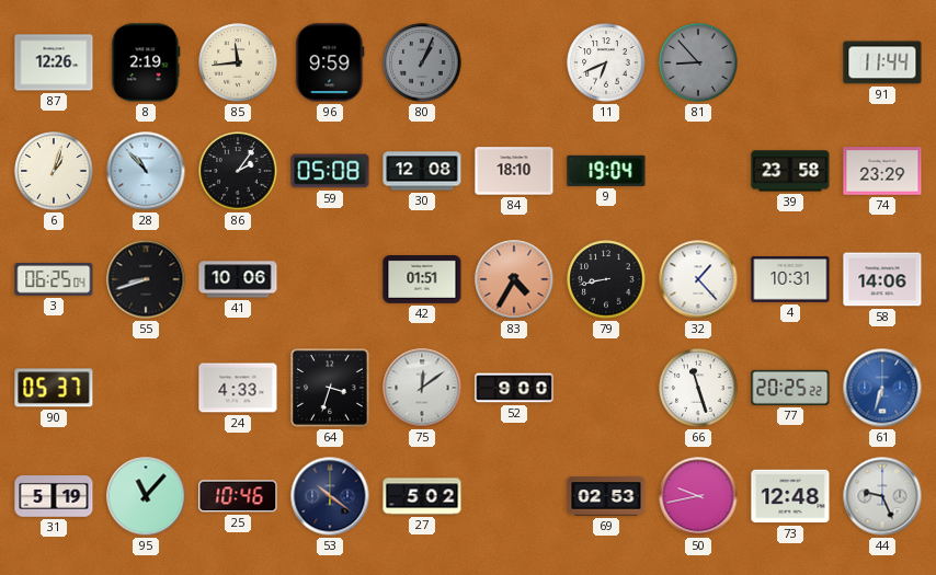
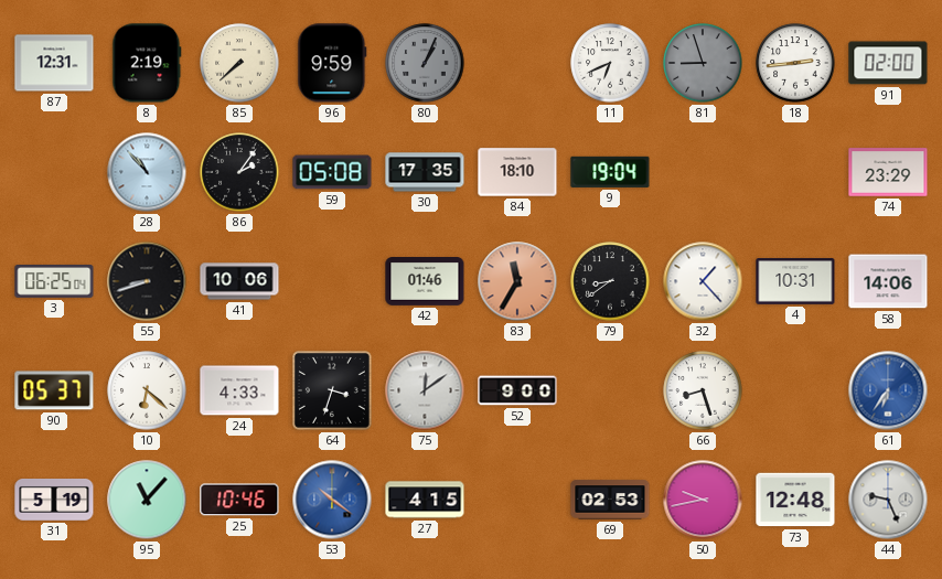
87: 12:26 -> 12:31
85: 11:44 -> 7:38
81: 8:53 -> 8:57
18: none -> 2:44
91: 11:44 -> 02:00
6: 1:03 -> none
30: 12:08 -> 17:35
39: 23:58 -> none
42: 01:51 -> 01:46
83: 4:35 -> 11:35
79: 8:43 -> 8:39
10: none -> 6:22
66: 11:27 -> 8:27
77: 20:25 -> none
61: 6:33 -> 6:36
53 dial: navy -> blue
27: 5:02 -> 4:15
